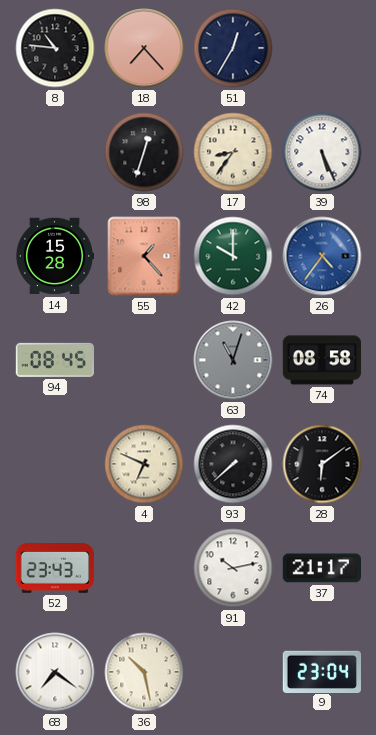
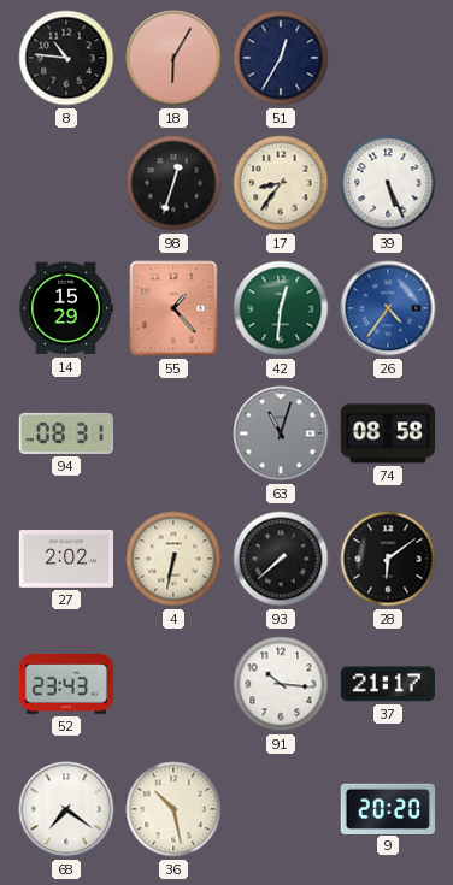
18: 7:23 -> 6:05
14: 15:28 -> 15:29
42: 10:00 -> 12:31
94: 08:45 -> 08:31
27: none -> 2:02
4: 6:49 -> 6:32
91: 10:13 -> 10:16
9: 23:04 -> 20:20
